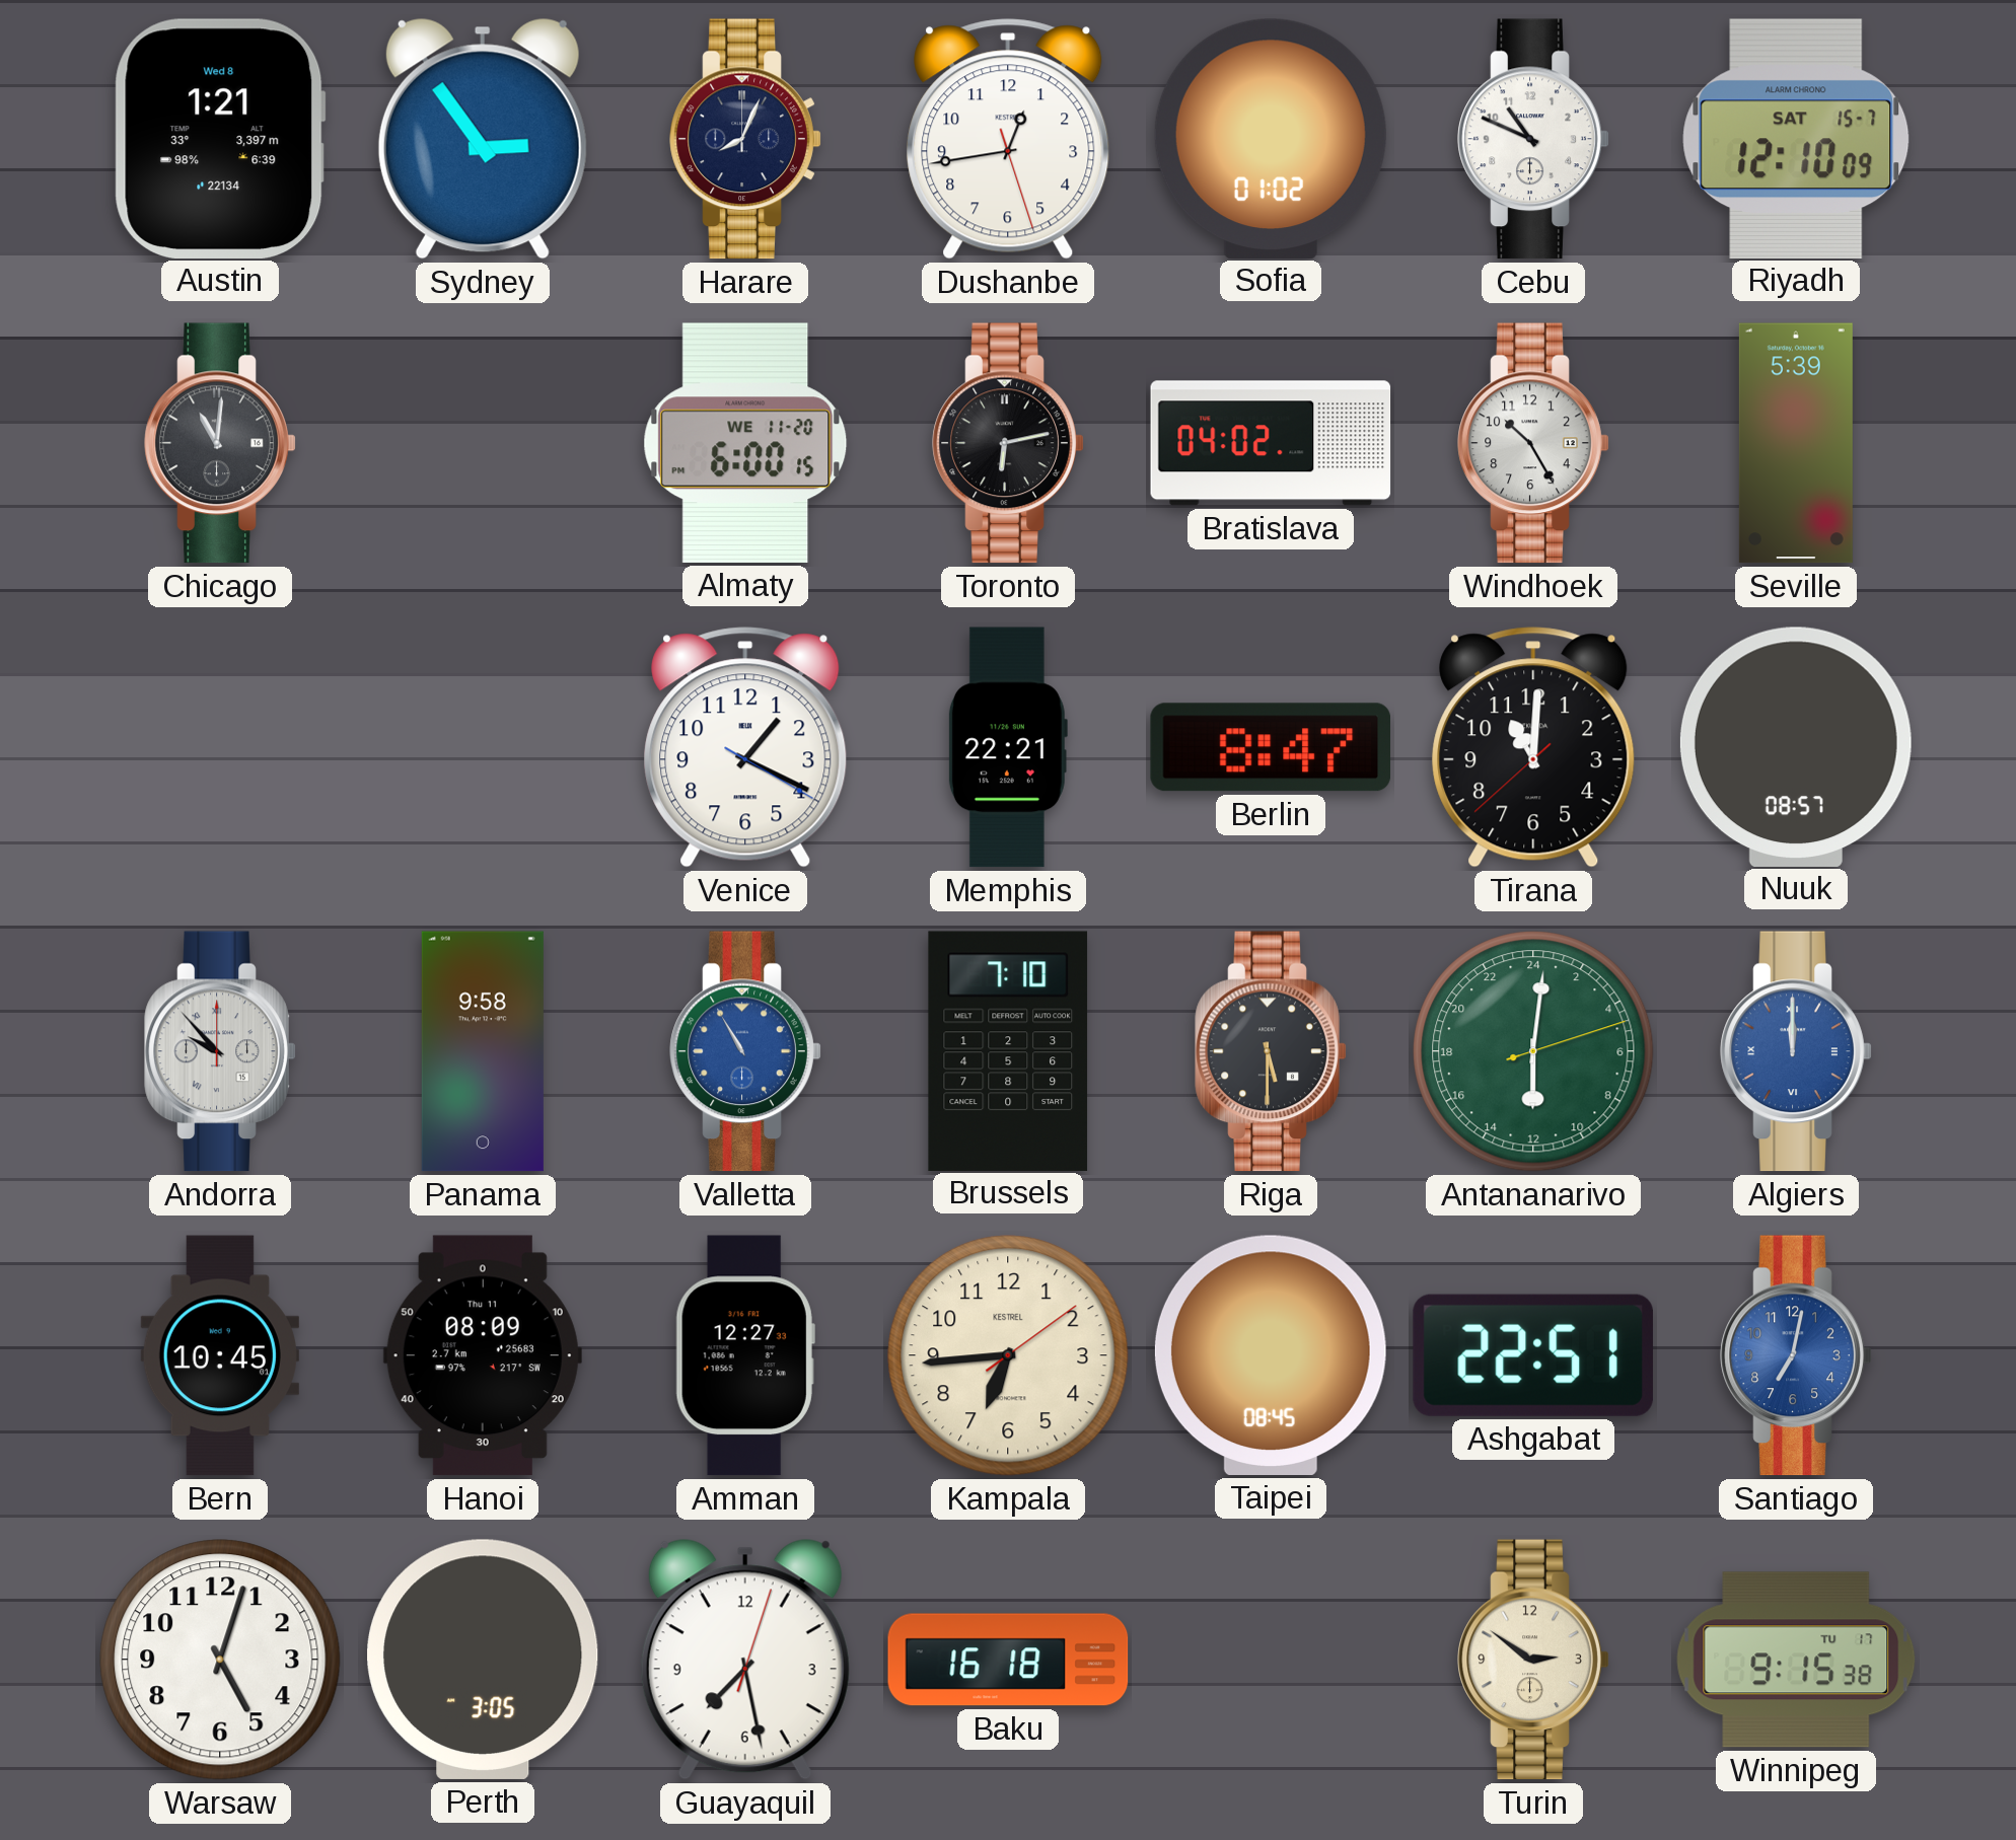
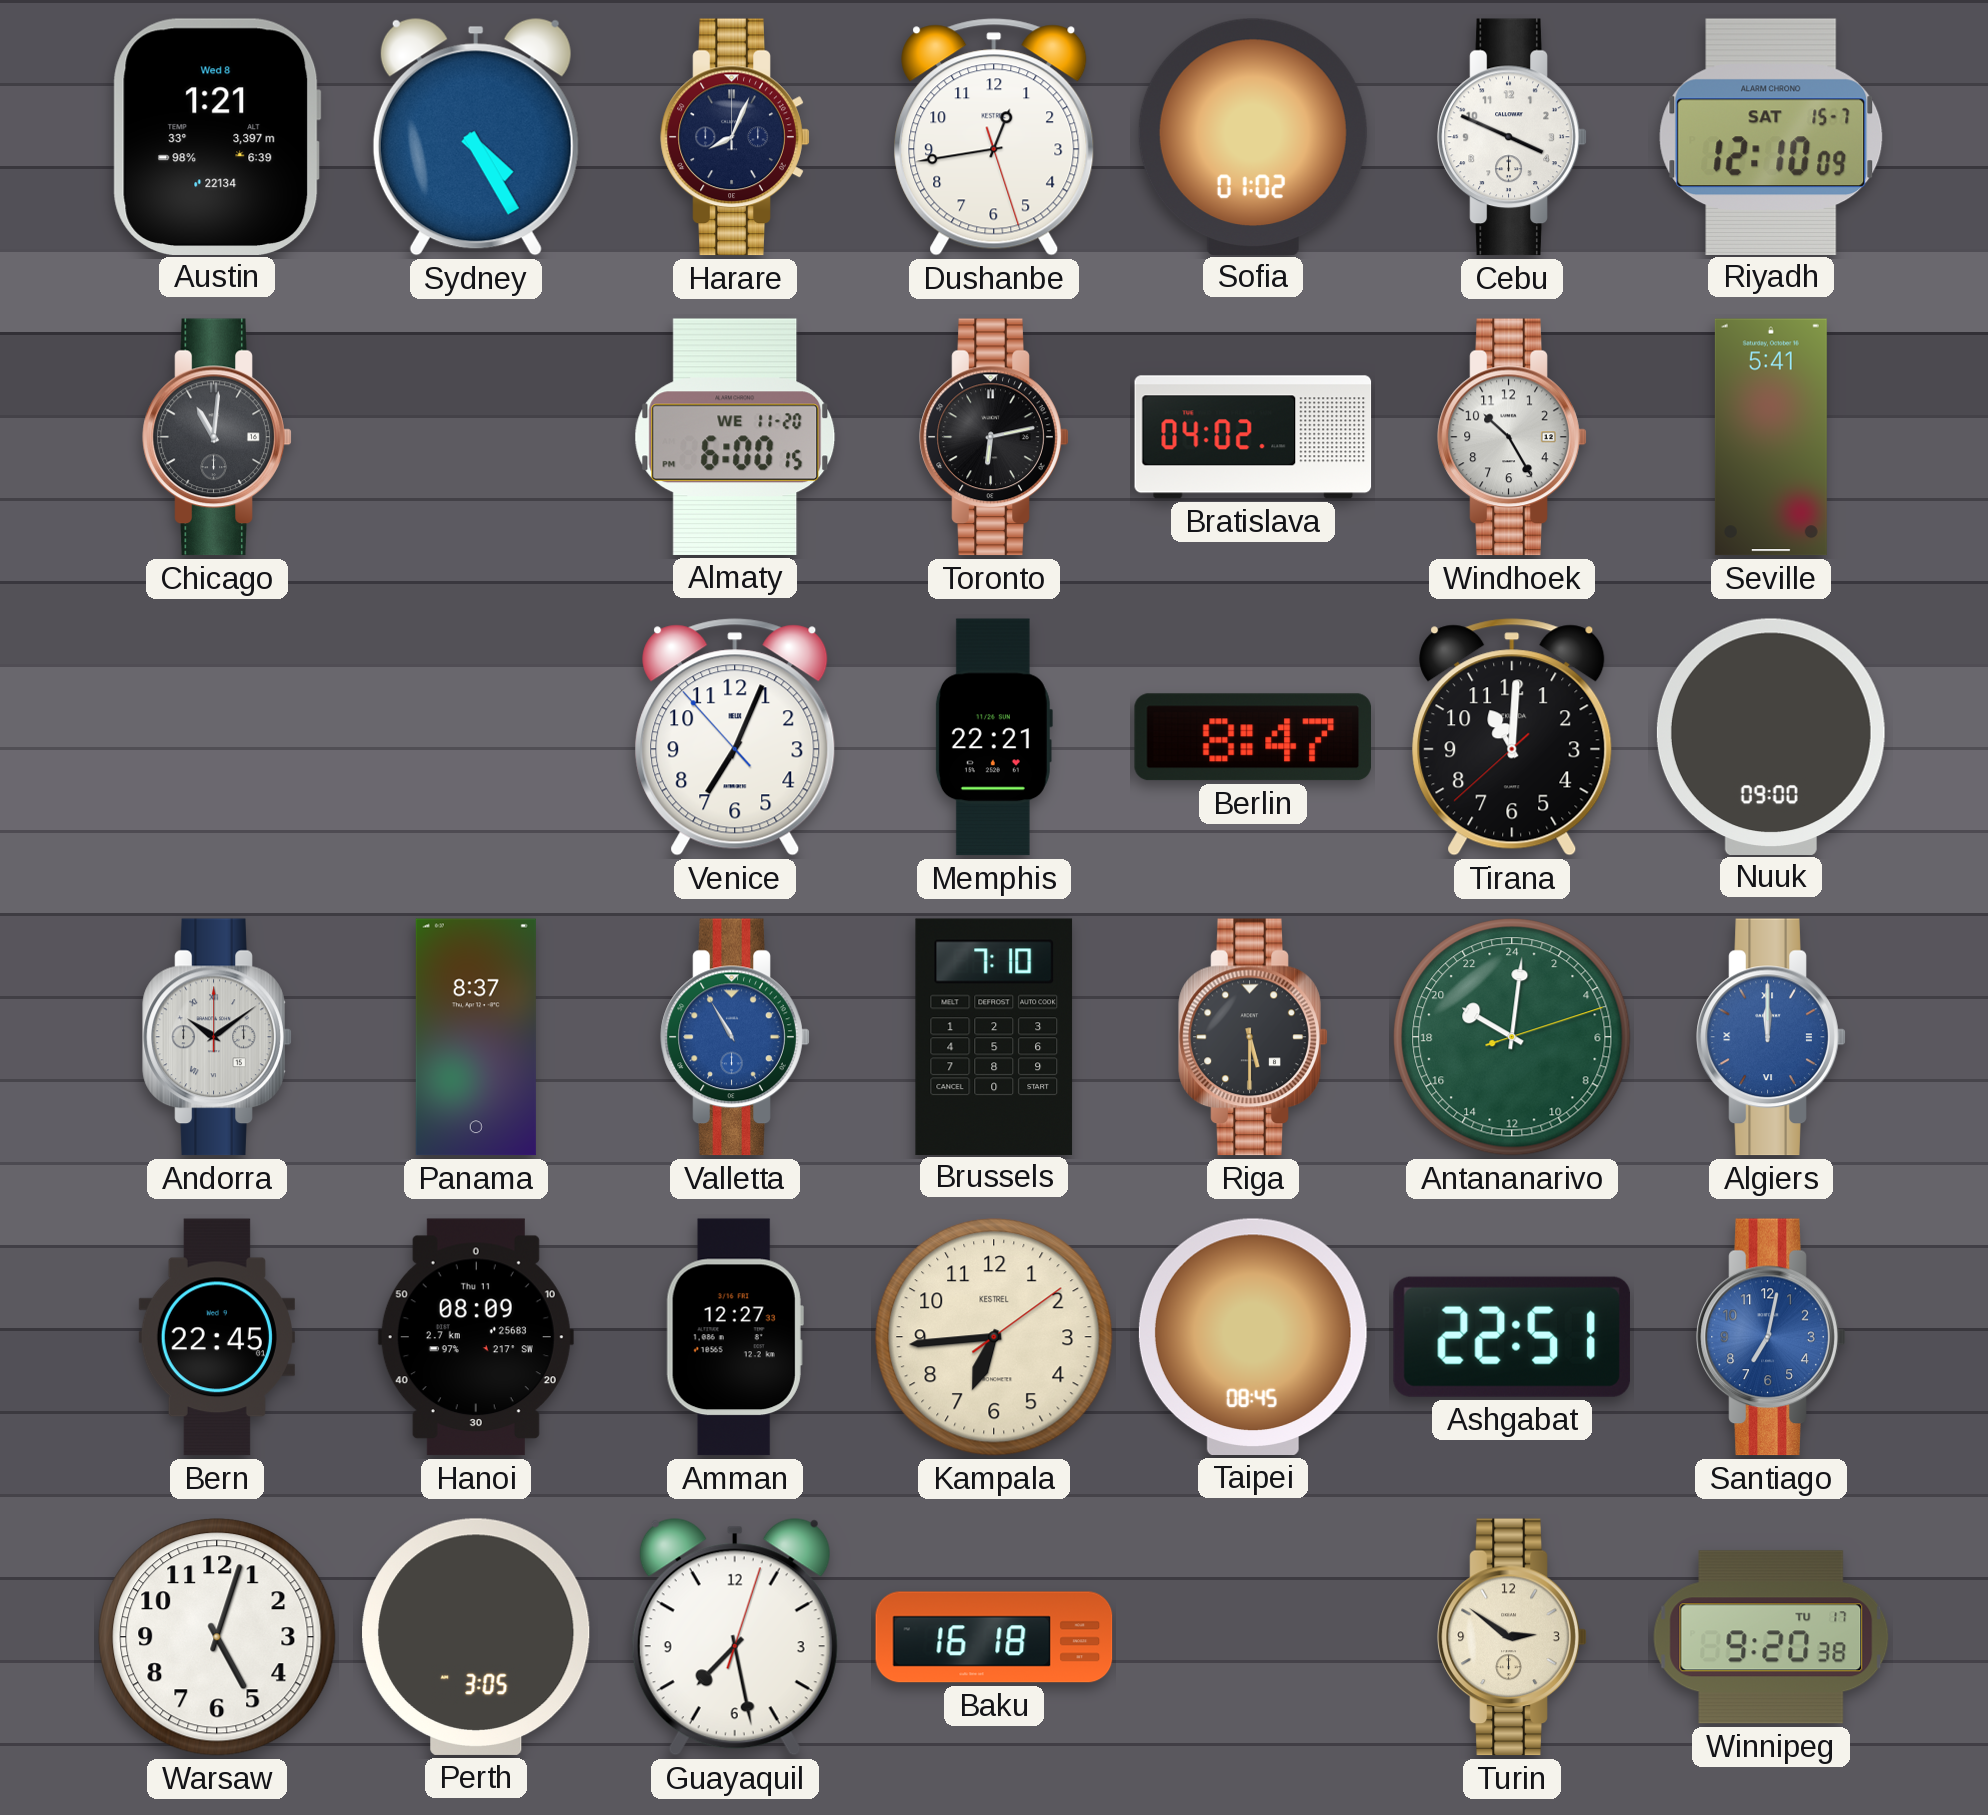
Sydney: 2:54 -> 4:25
Cebu: 10:49 -> 3:49
Seville: 5:39 -> 5:41
Venice: 1:19 -> 7:03
Nuuk: 08:57 -> 09:00
Andorra: 9:53 -> 10:09
Panama: 9:58 -> 8:37
Antananarivo: 12:01 -> 20:01
Bern: 10:45 -> 22:45
Winnipeg: 9:15 -> 9:20
